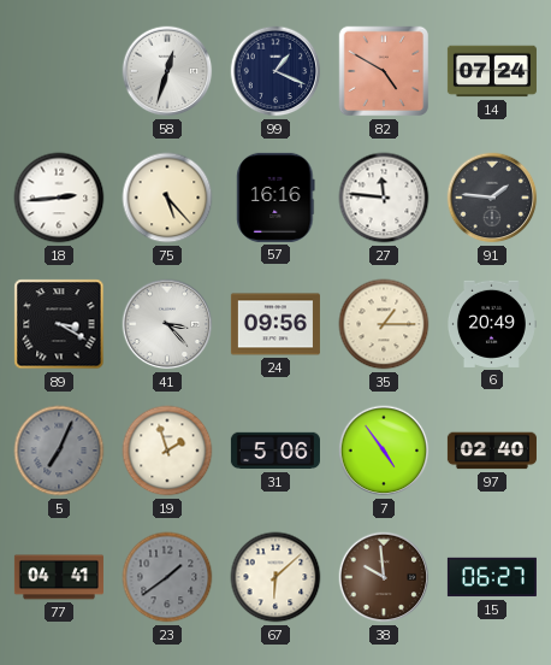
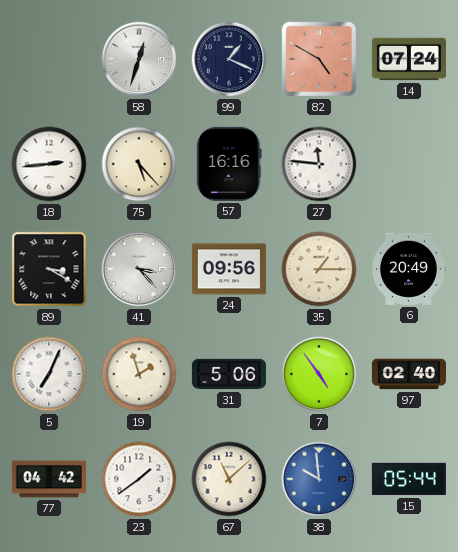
91: 1:46 -> none
5 dial: grey -> white
77: 04:41 -> 04:42
23 dial: grey -> white
67: 6:08 -> 11:08
38 dial: brown -> blue
15: 06:27 -> 05:44
